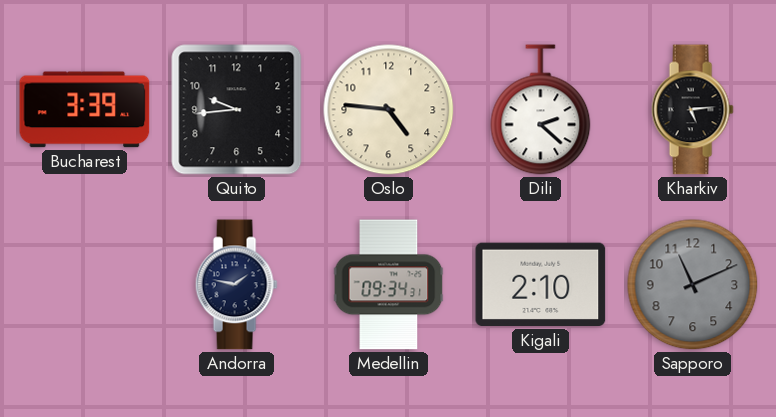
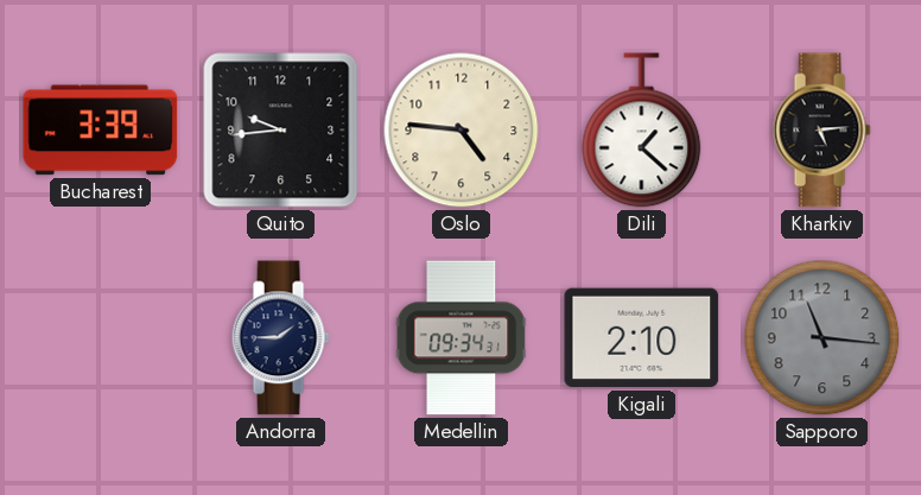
Dili: 2:22 -> 1:22
Andorra: 1:47 -> 1:45
Sapporo: 11:11 -> 11:16
